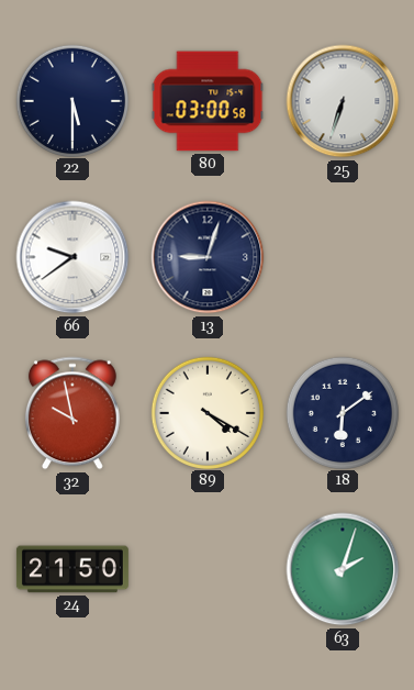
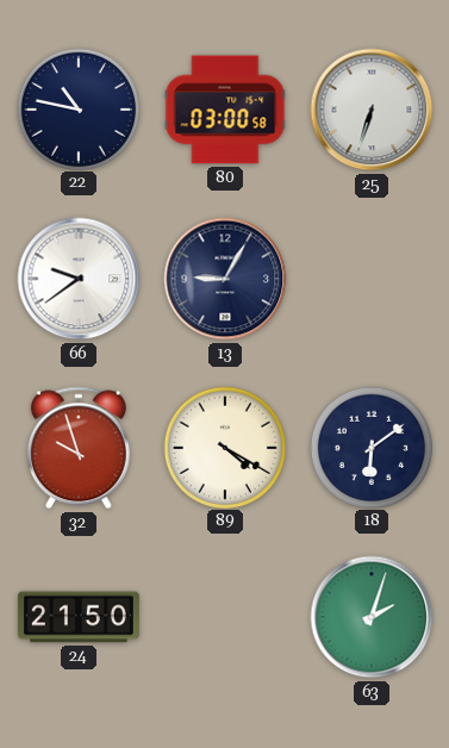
22: 5:30 -> 10:47
13: 9:03 -> 9:05
32: 9:58 -> 9:57
